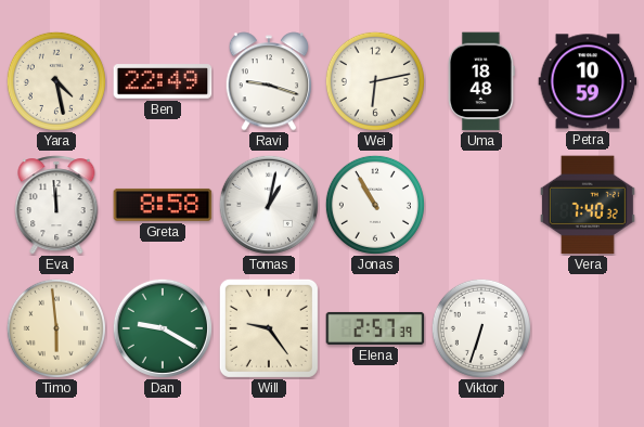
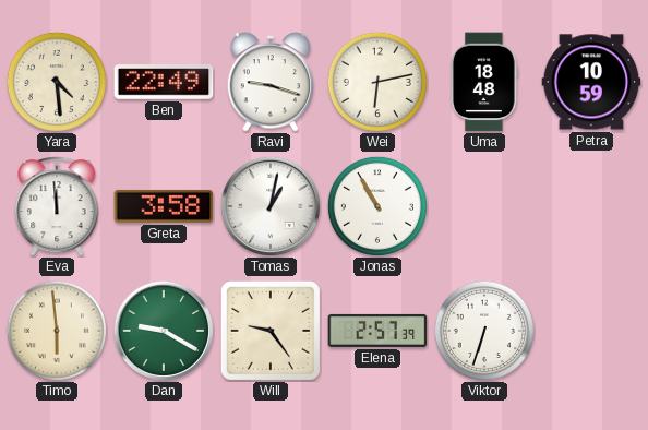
Yara: 4:28 -> 4:29
Greta: 8:58 -> 3:58
Vera: 7:40 -> none
